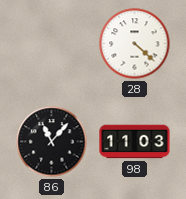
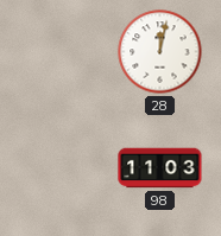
28: 4:22 -> 12:02
86: 11:07 -> none
